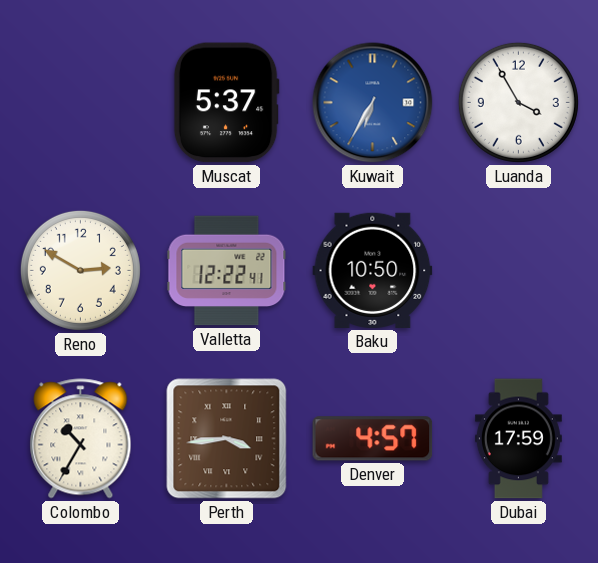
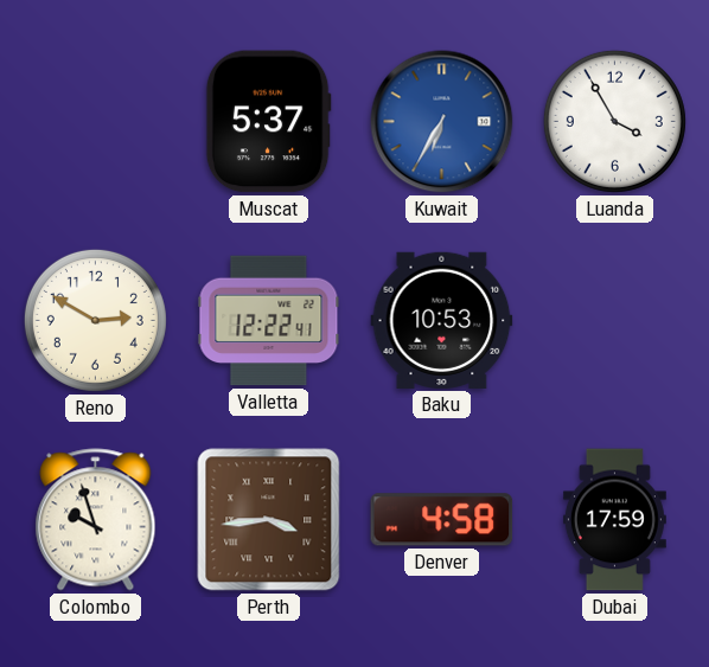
Baku: 10:50 -> 10:53
Colombo: 10:35 -> 9:57
Denver: 4:57 -> 4:58
